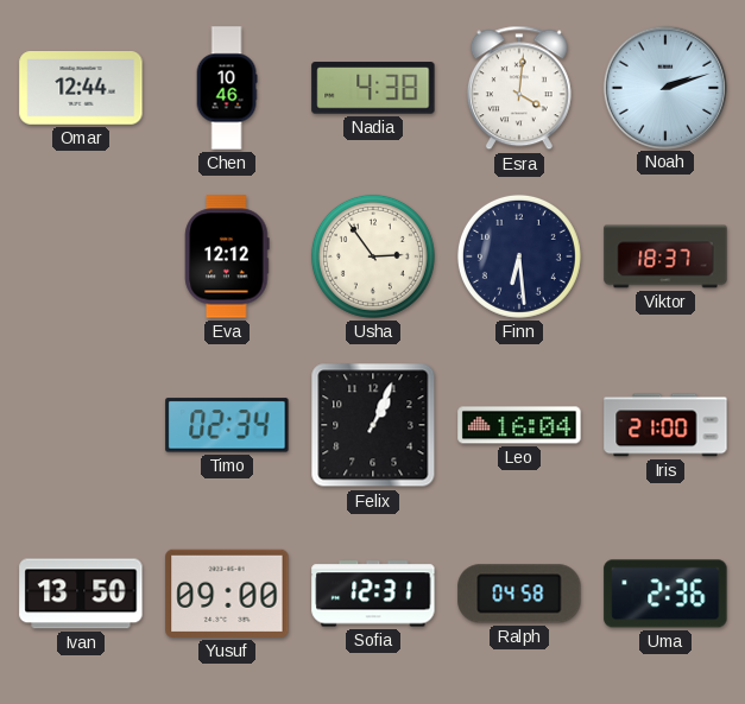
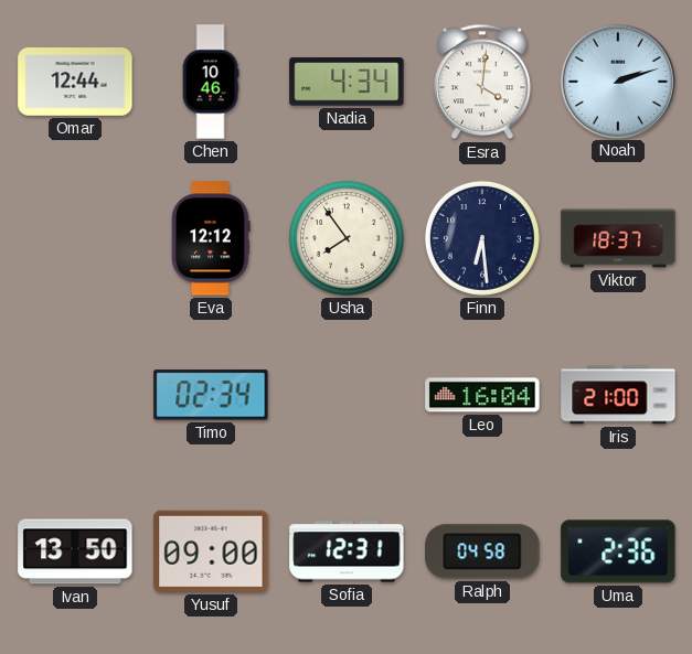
Nadia: 4:38 -> 4:34
Usha: 2:54 -> 7:54
Felix: 1:04 -> none
